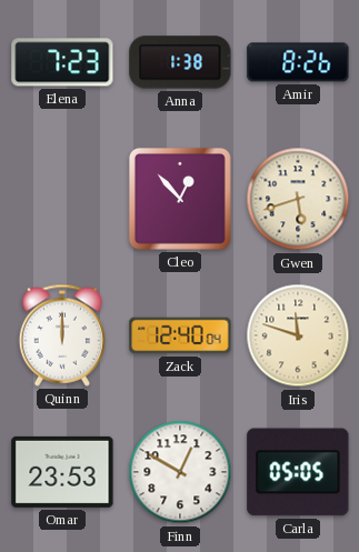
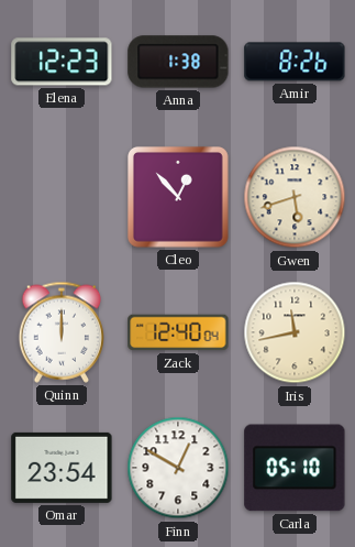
Elena: 7:23 -> 12:23
Iris: 11:48 -> 11:43
Omar: 23:53 -> 23:54
Carla: 05:05 -> 05:10
